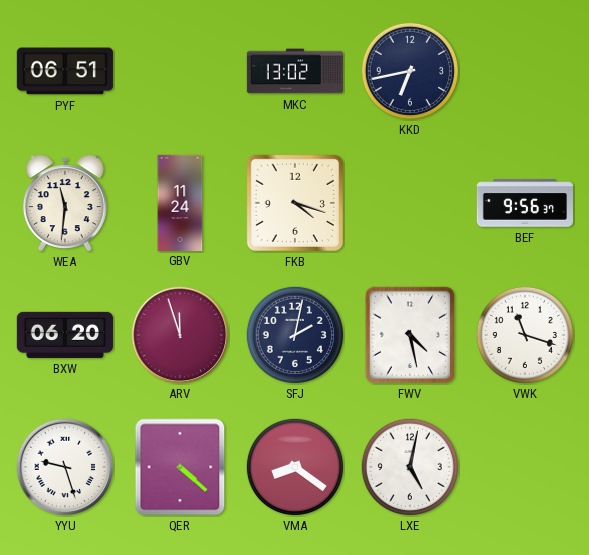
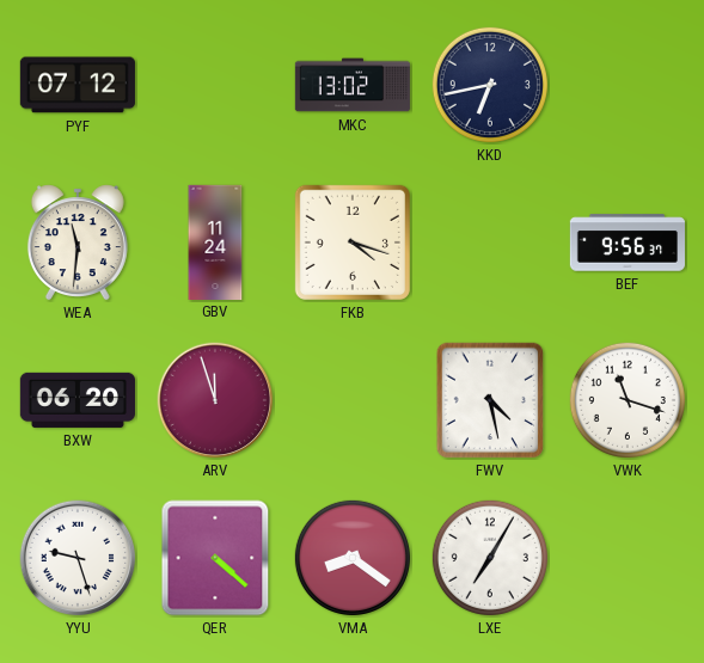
PYF: 06:51 -> 07:12
SFJ: 2:02 -> none
LXE: 5:02 -> 7:05
